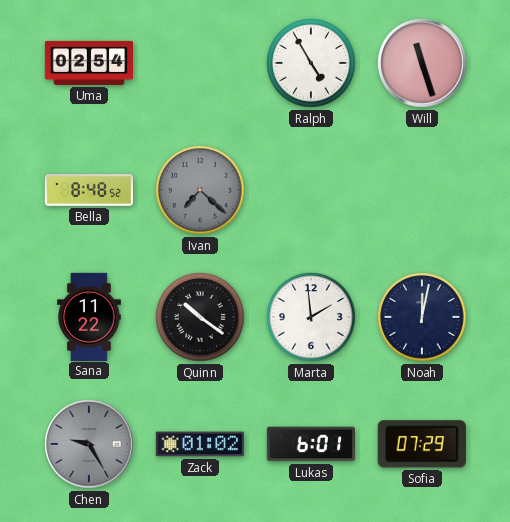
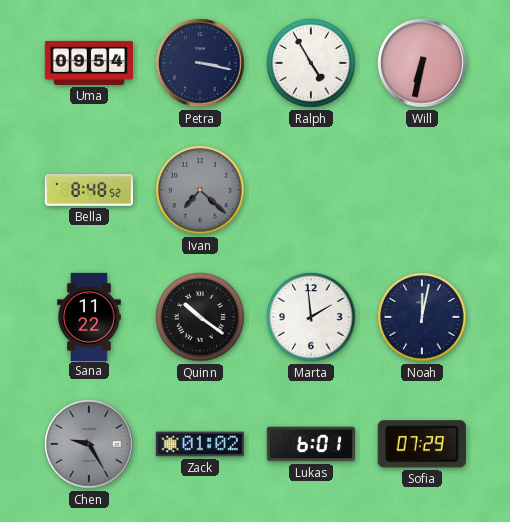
Uma: 02:54 -> 09:54
Petra: none -> 3:17
Will: 11:27 -> 6:32
